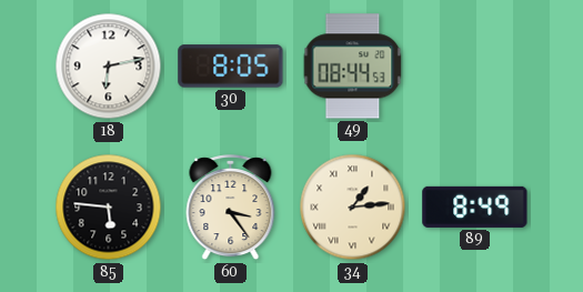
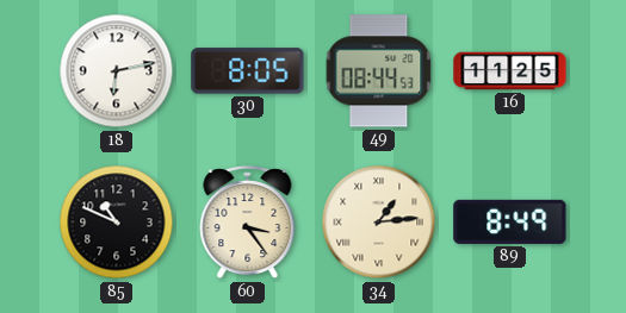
16: none -> 11:25
85: 5:46 -> 10:49
